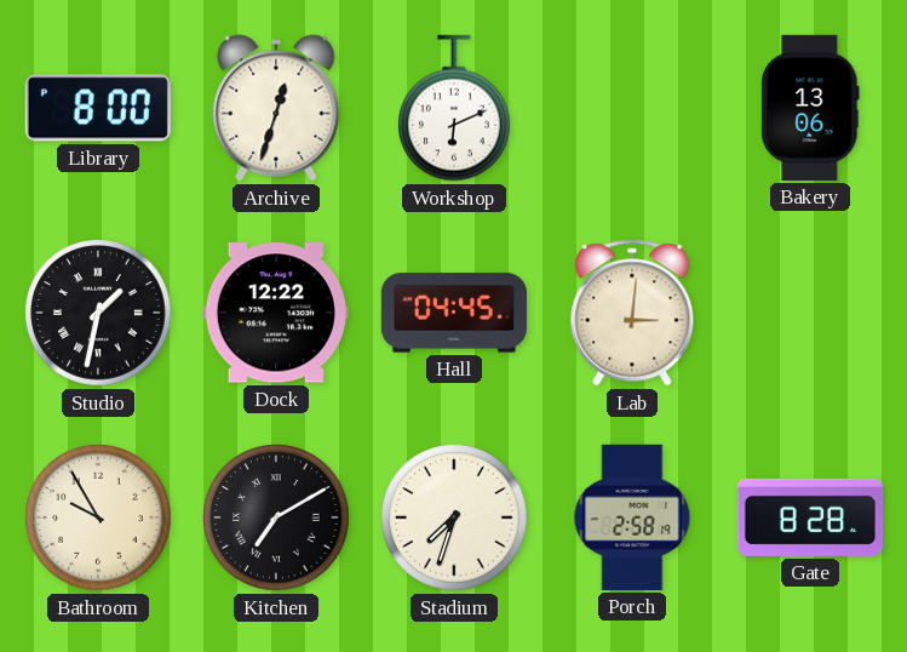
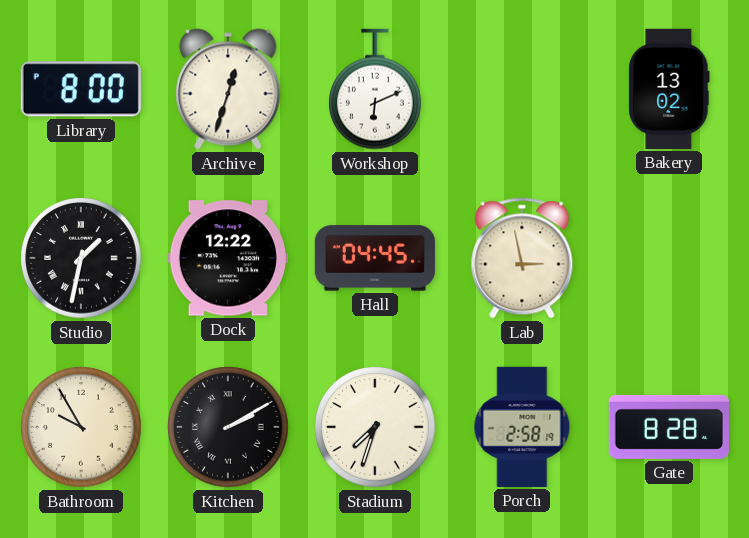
Bakery: 13:06 -> 13:02
Lab: 3:01 -> 2:58
Kitchen: 7:10 -> 2:10
